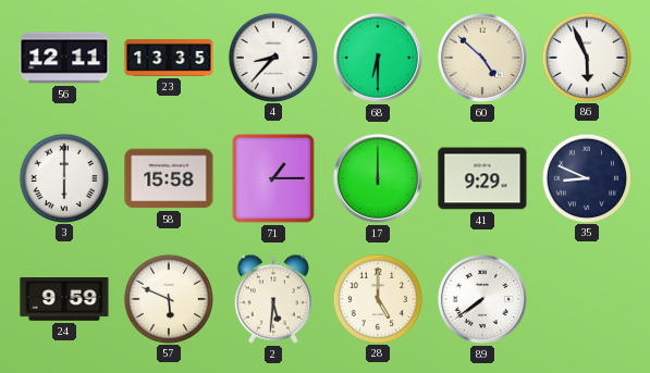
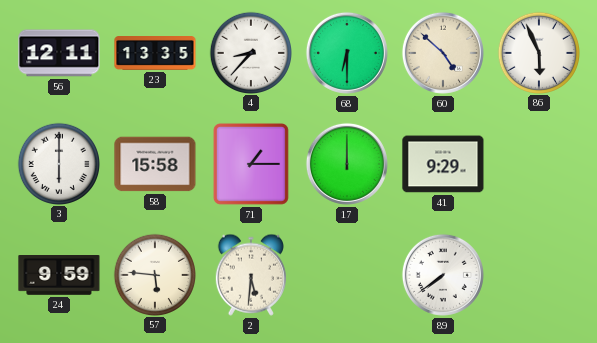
35: 8:49 -> none
57: 5:49 -> 5:46
28: 5:00 -> none
